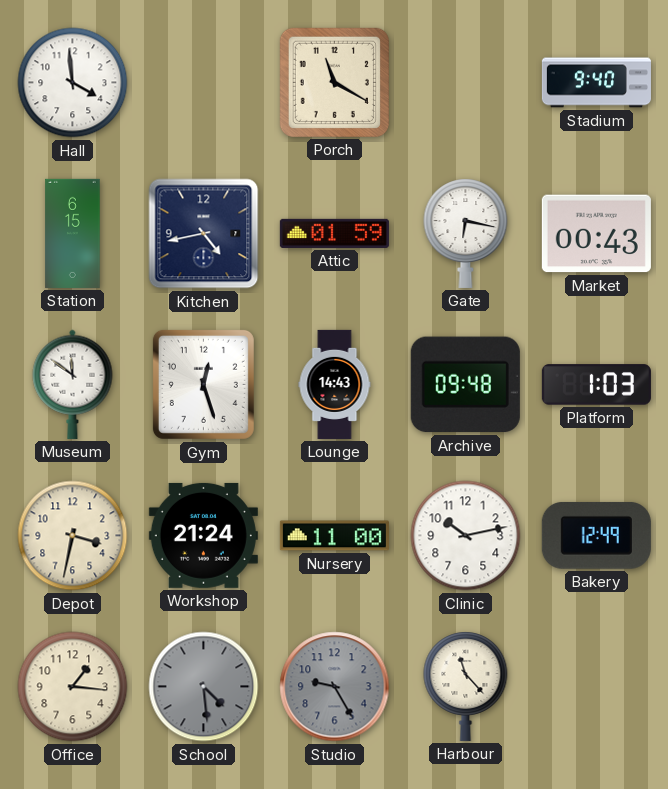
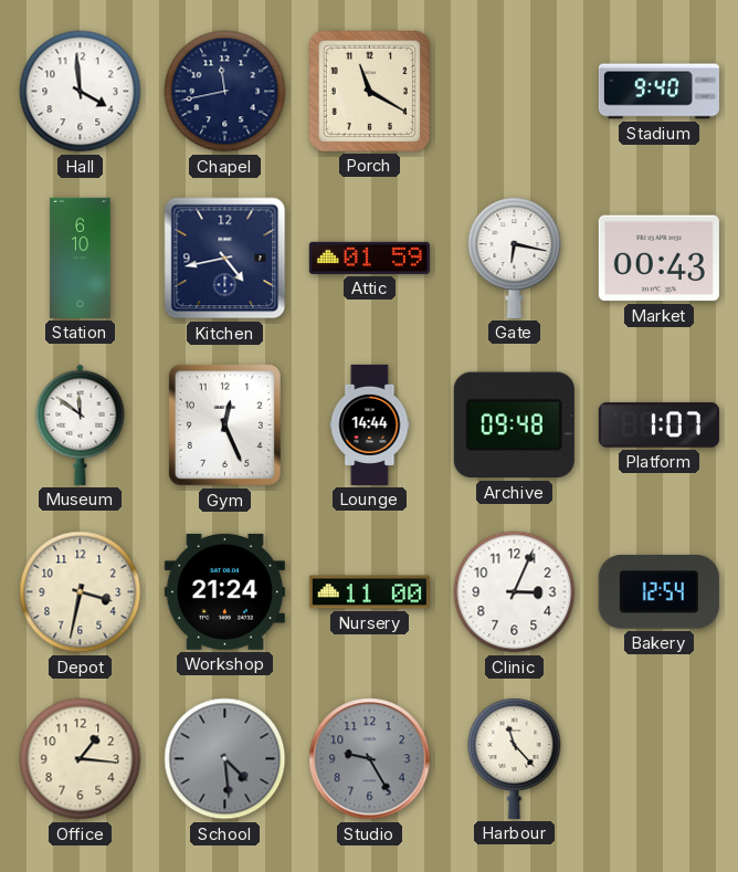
Chapel: none -> 11:43
Station: 6:15 -> 6:10
Gym: 12:27 -> 12:26
Lounge: 14:43 -> 14:44
Platform: 1:03 -> 1:07
Clinic: 10:13 -> 3:04
Bakery: 12:49 -> 12:54
